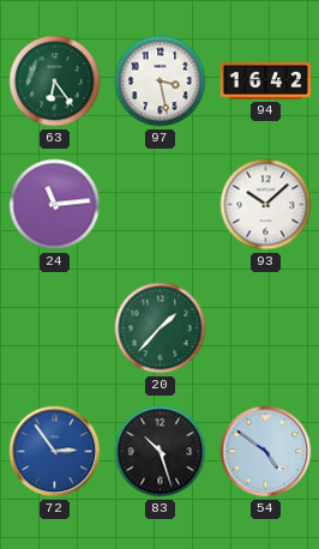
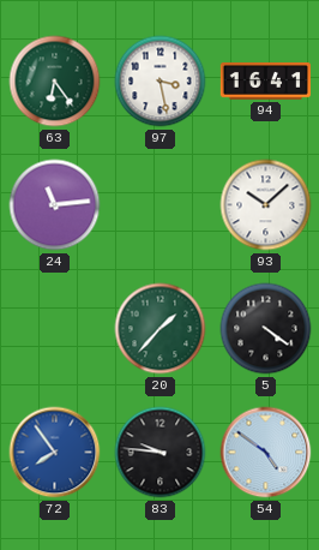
94: 16:42 -> 16:41
5: none -> 4:21
72: 2:54 -> 7:54
83: 10:27 -> 9:46
